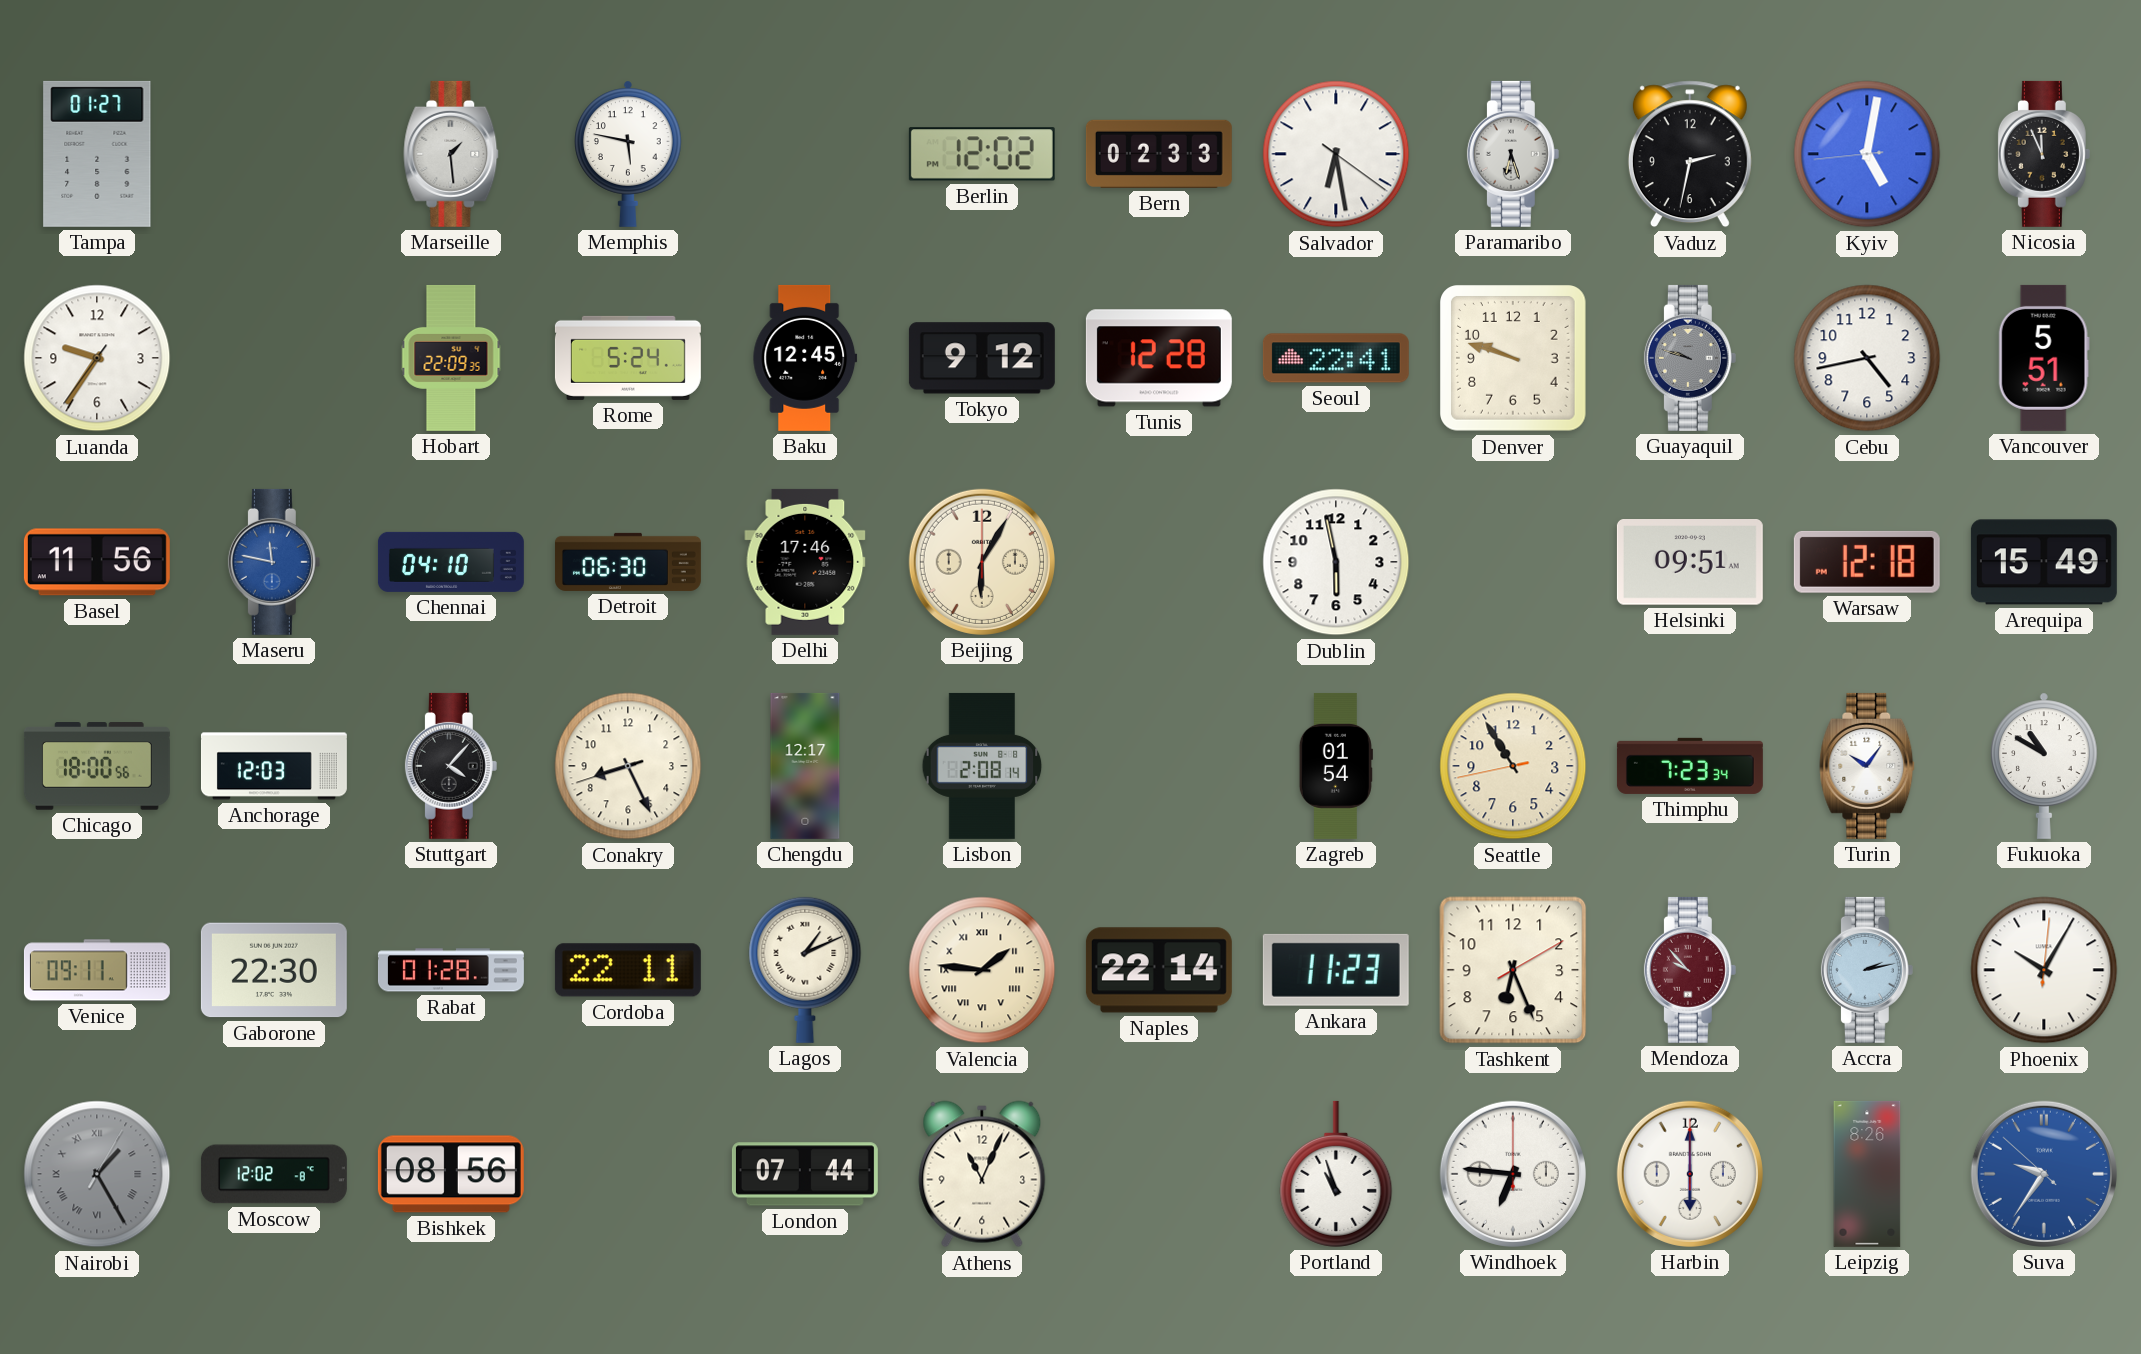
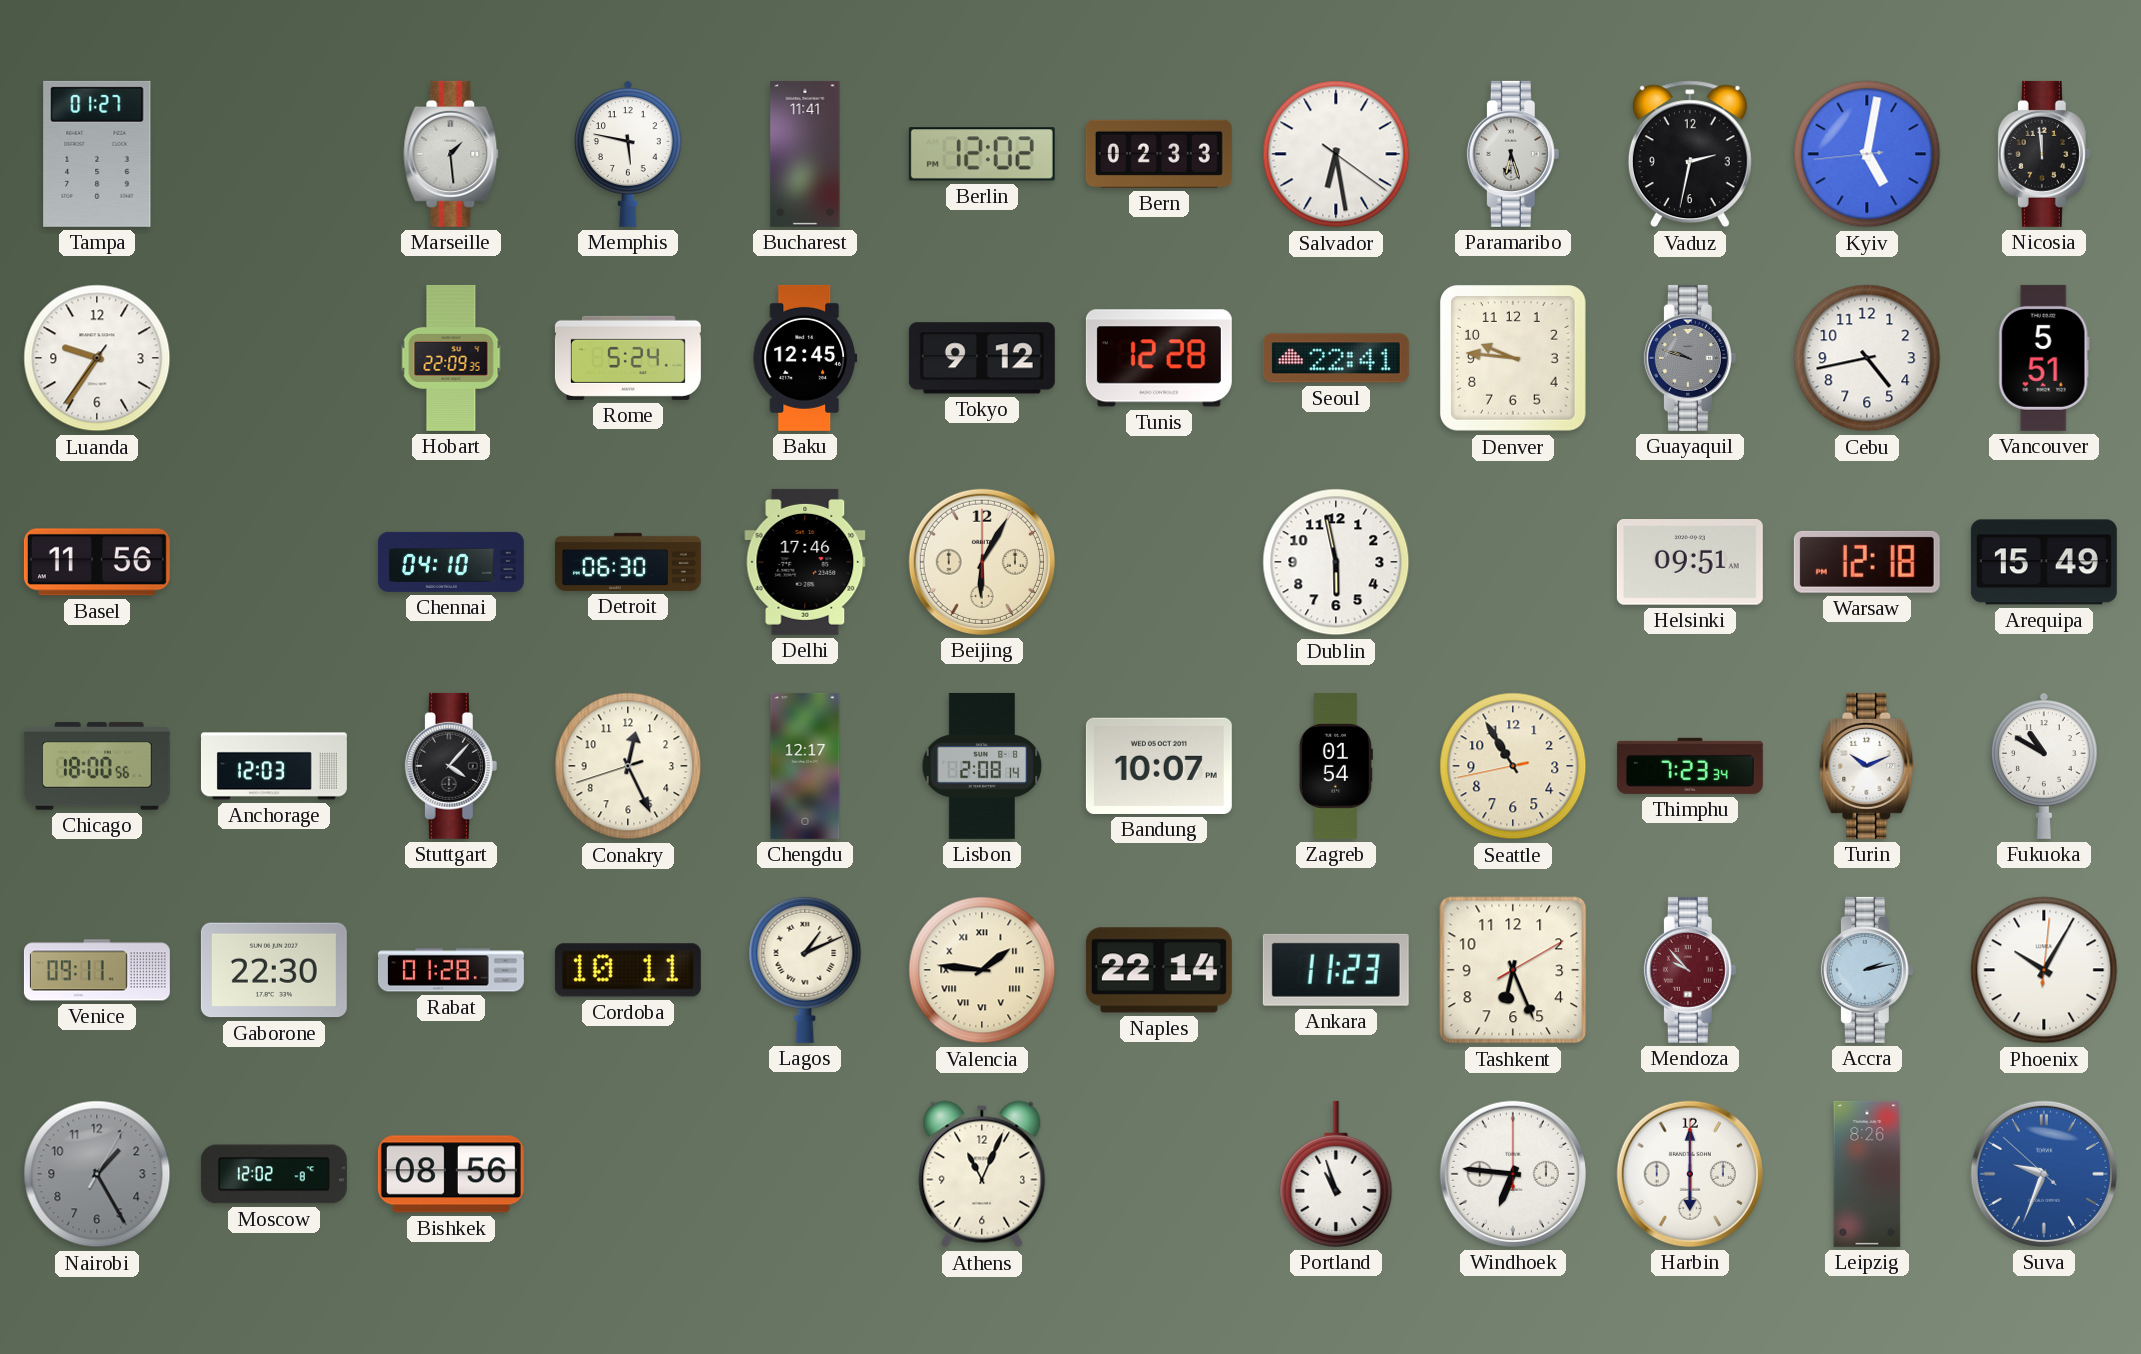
Bucharest: none -> 11:41
Nicosia: 11:56 -> 11:59
Denver: 9:48 -> 9:46
Maseru: 11:47 -> none
Conakry: 8:25 -> 12:25
Bandung: none -> 10:07
Turin: 10:06 -> 10:11
Cordoba: 22:11 -> 10:11
Nairobi numerals: Roman -> Arabic
London: 07:44 -> none
Suva: 9:35 -> 9:33
